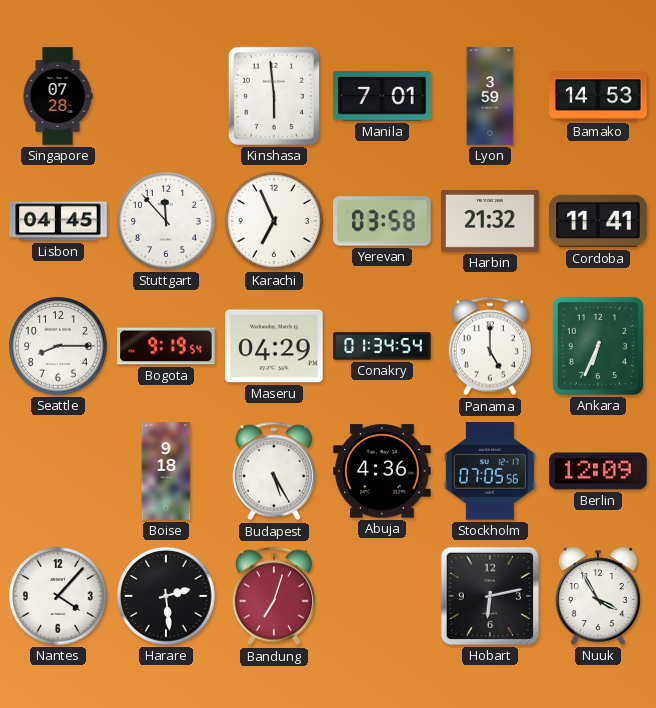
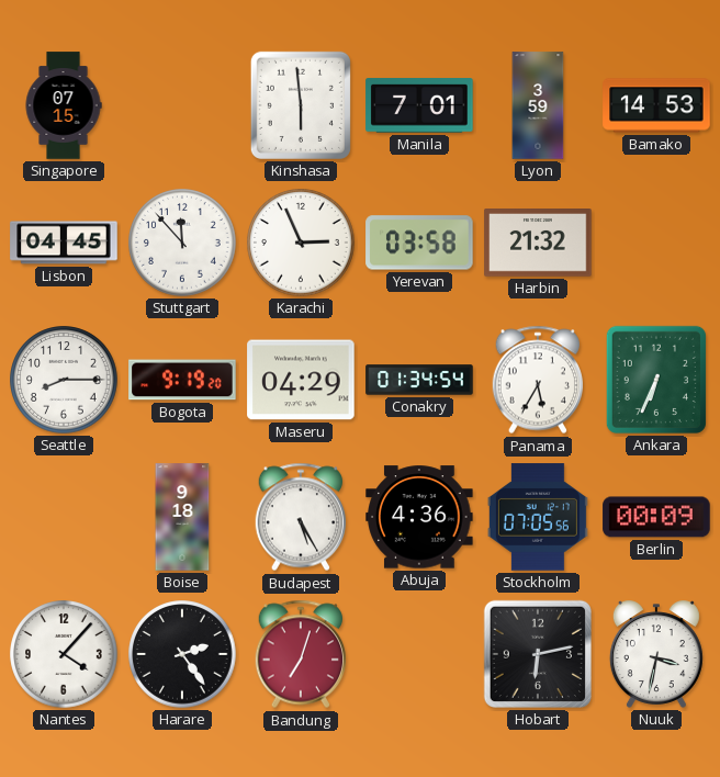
Singapore: 07:28 -> 07:15
Karachi: 6:56 -> 2:56
Cordoba: 11:41 -> none
Bogota: 9:19:54 -> 9:19:20
Panama: 5:00 -> 5:35
Berlin: 12:09 -> 00:09
Harare: 2:29 -> 2:24
Nuuk: 3:55 -> 3:32
